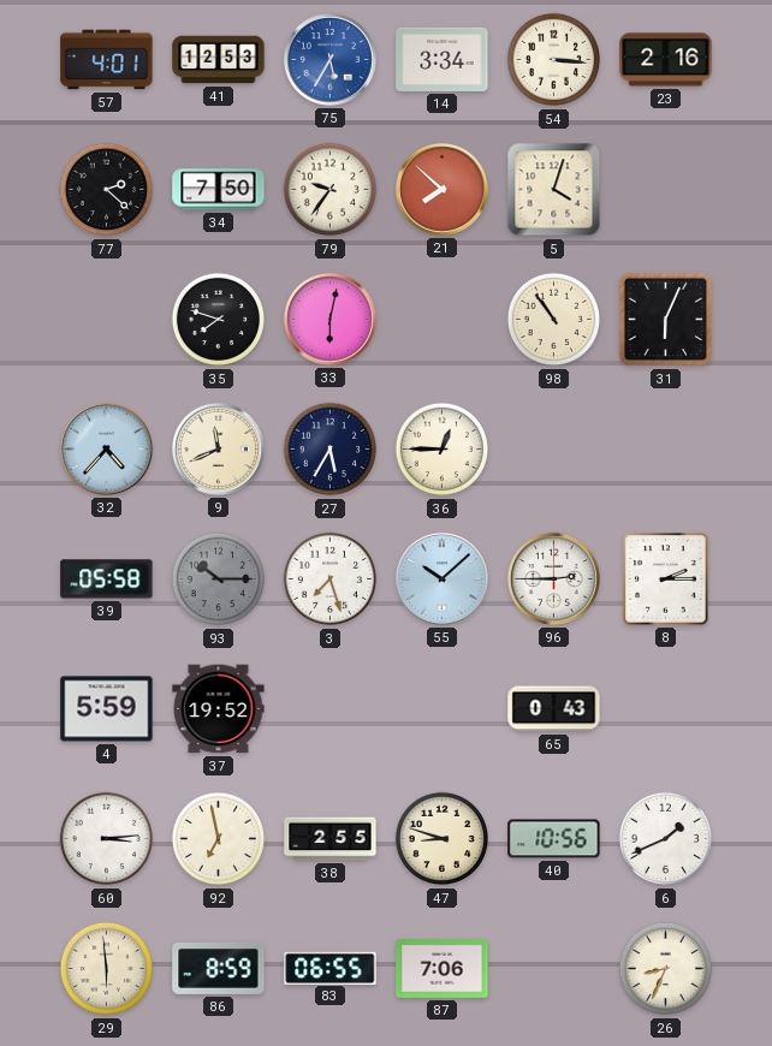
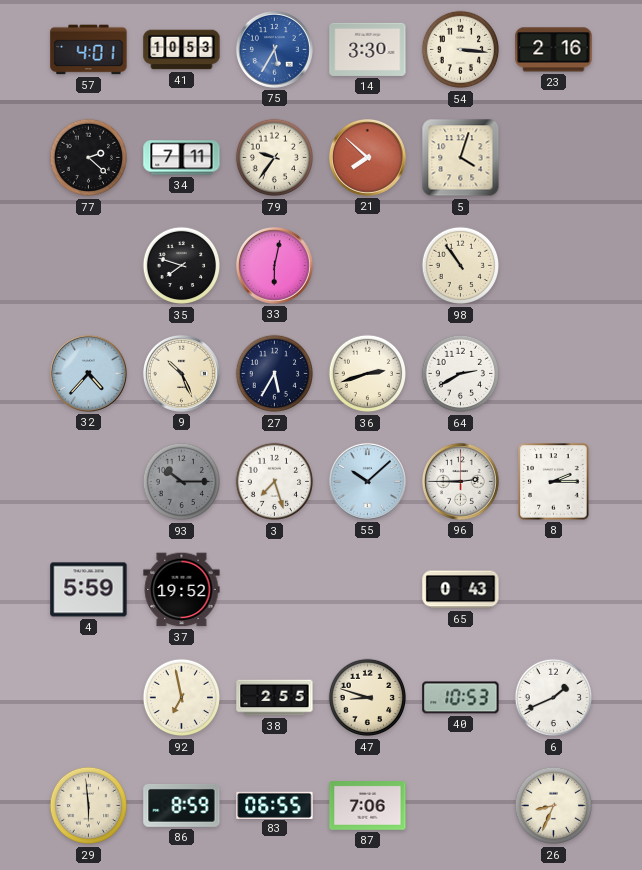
41: 12:53 -> 10:53
14: 3:34 -> 3:30
34: 7:50 -> 7:11
31: 6:04 -> none
9: 11:41 -> 10:26
36: 12:45 -> 2:42
64: none -> 2:40
39: 05:58 -> none
60: 3:14 -> none
40: 10:56 -> 10:53
